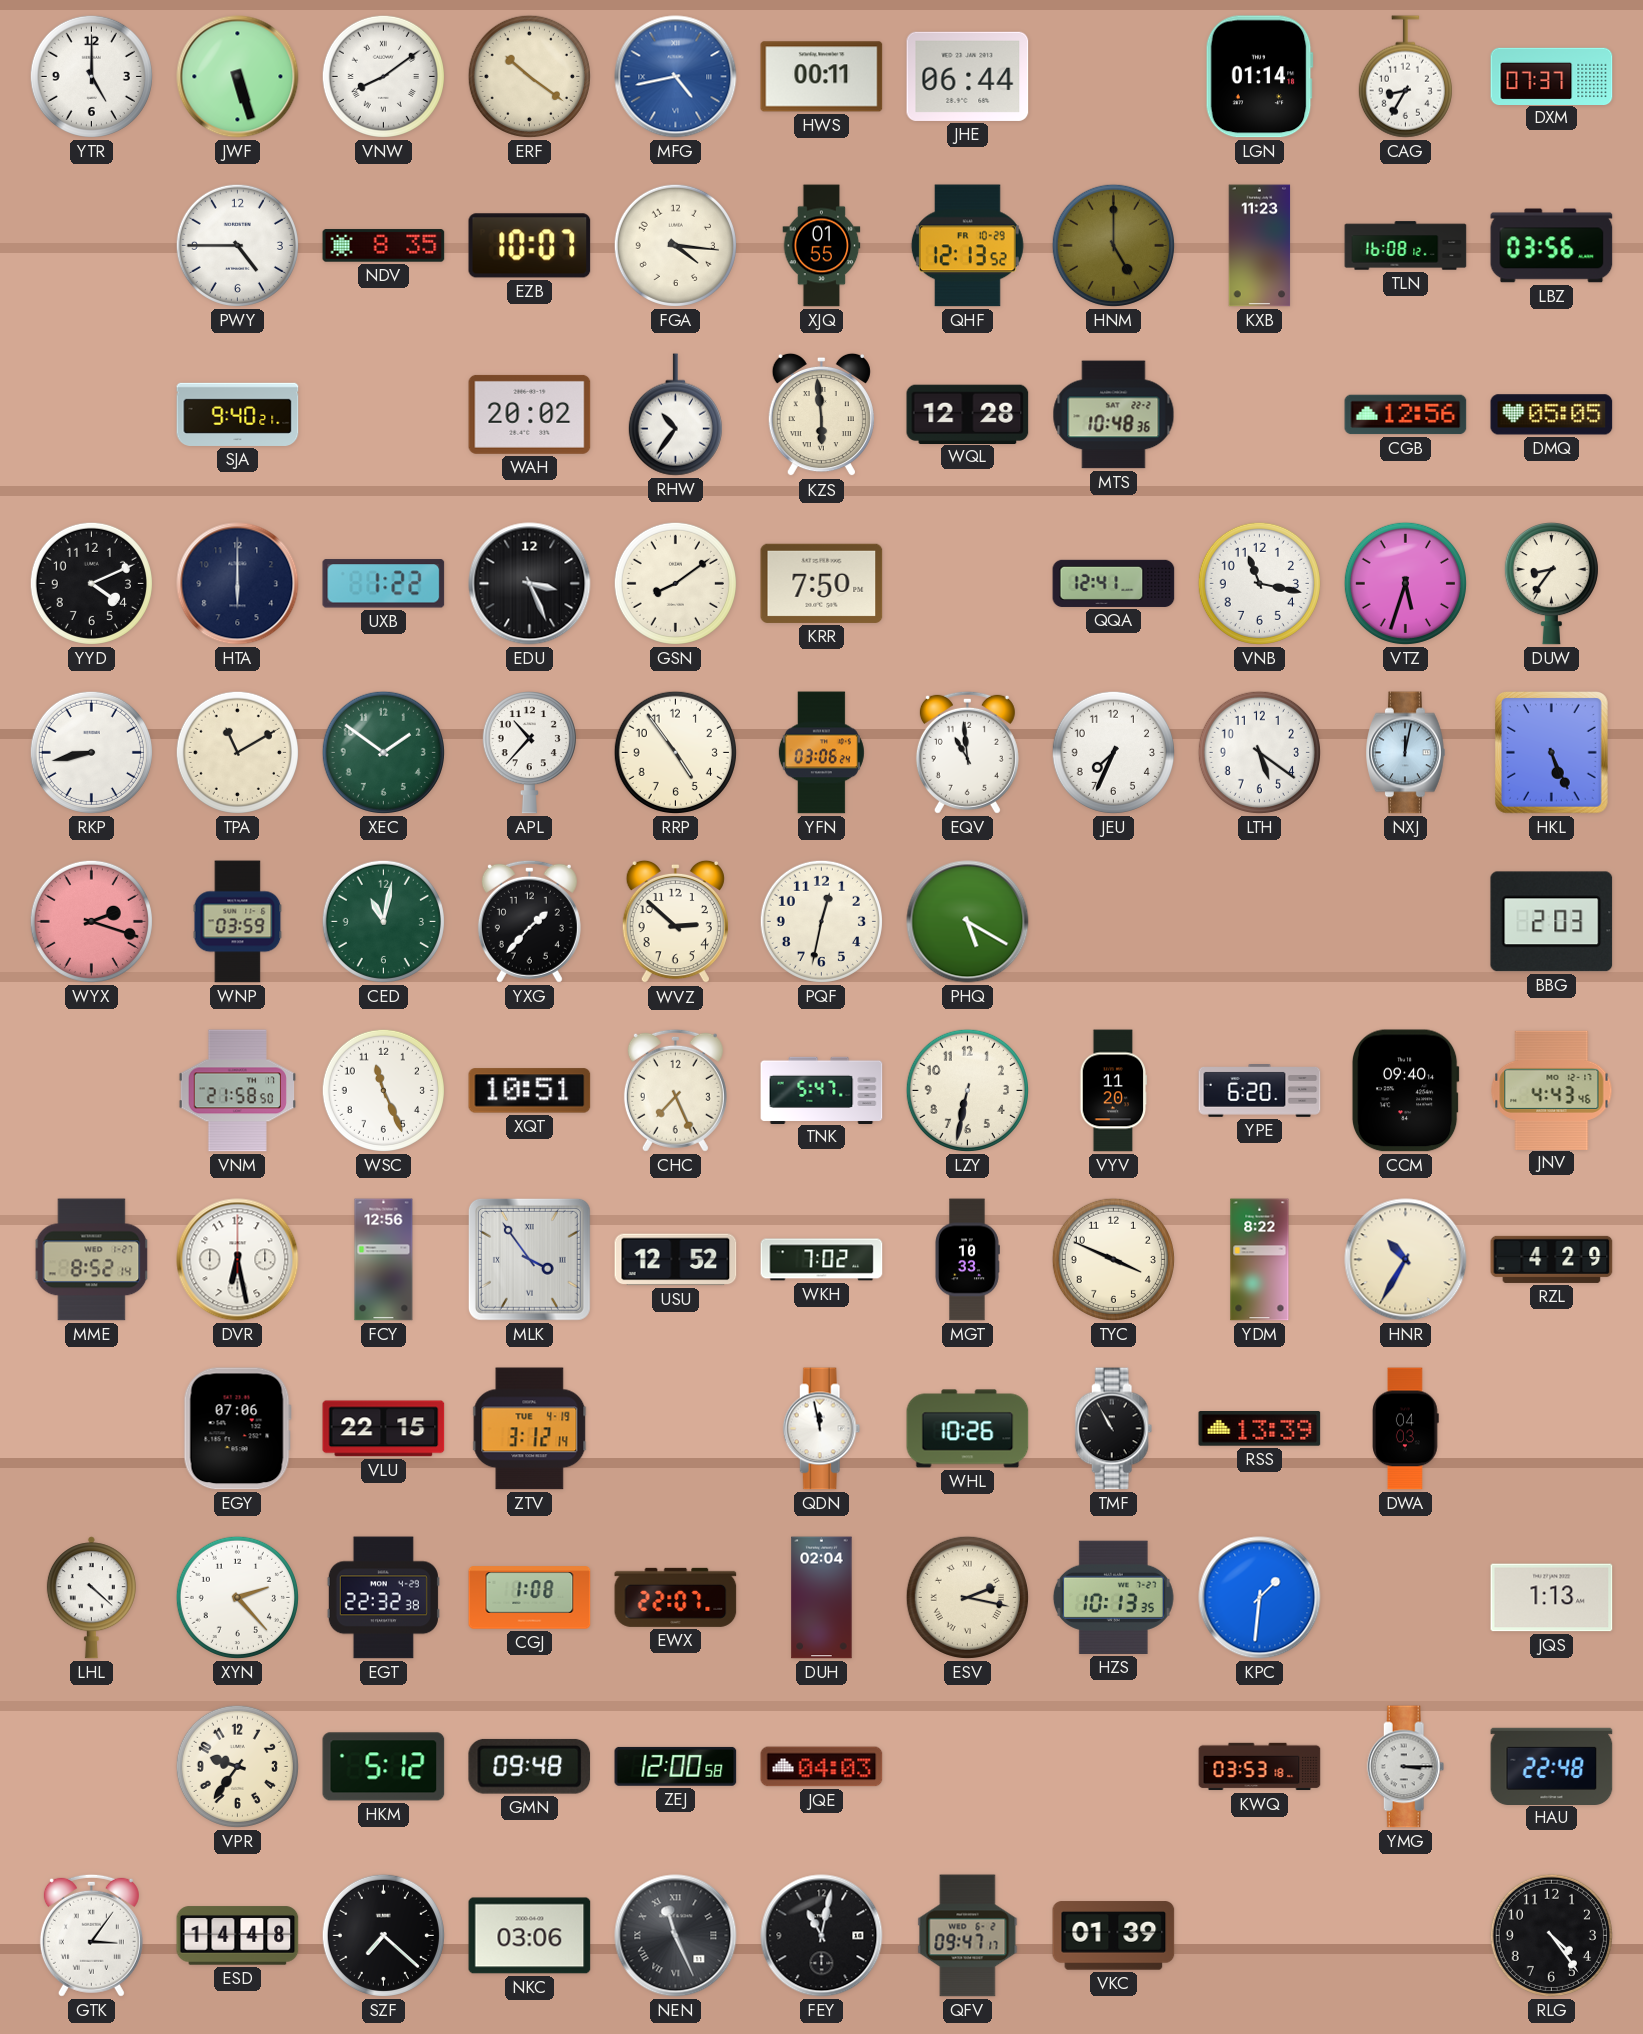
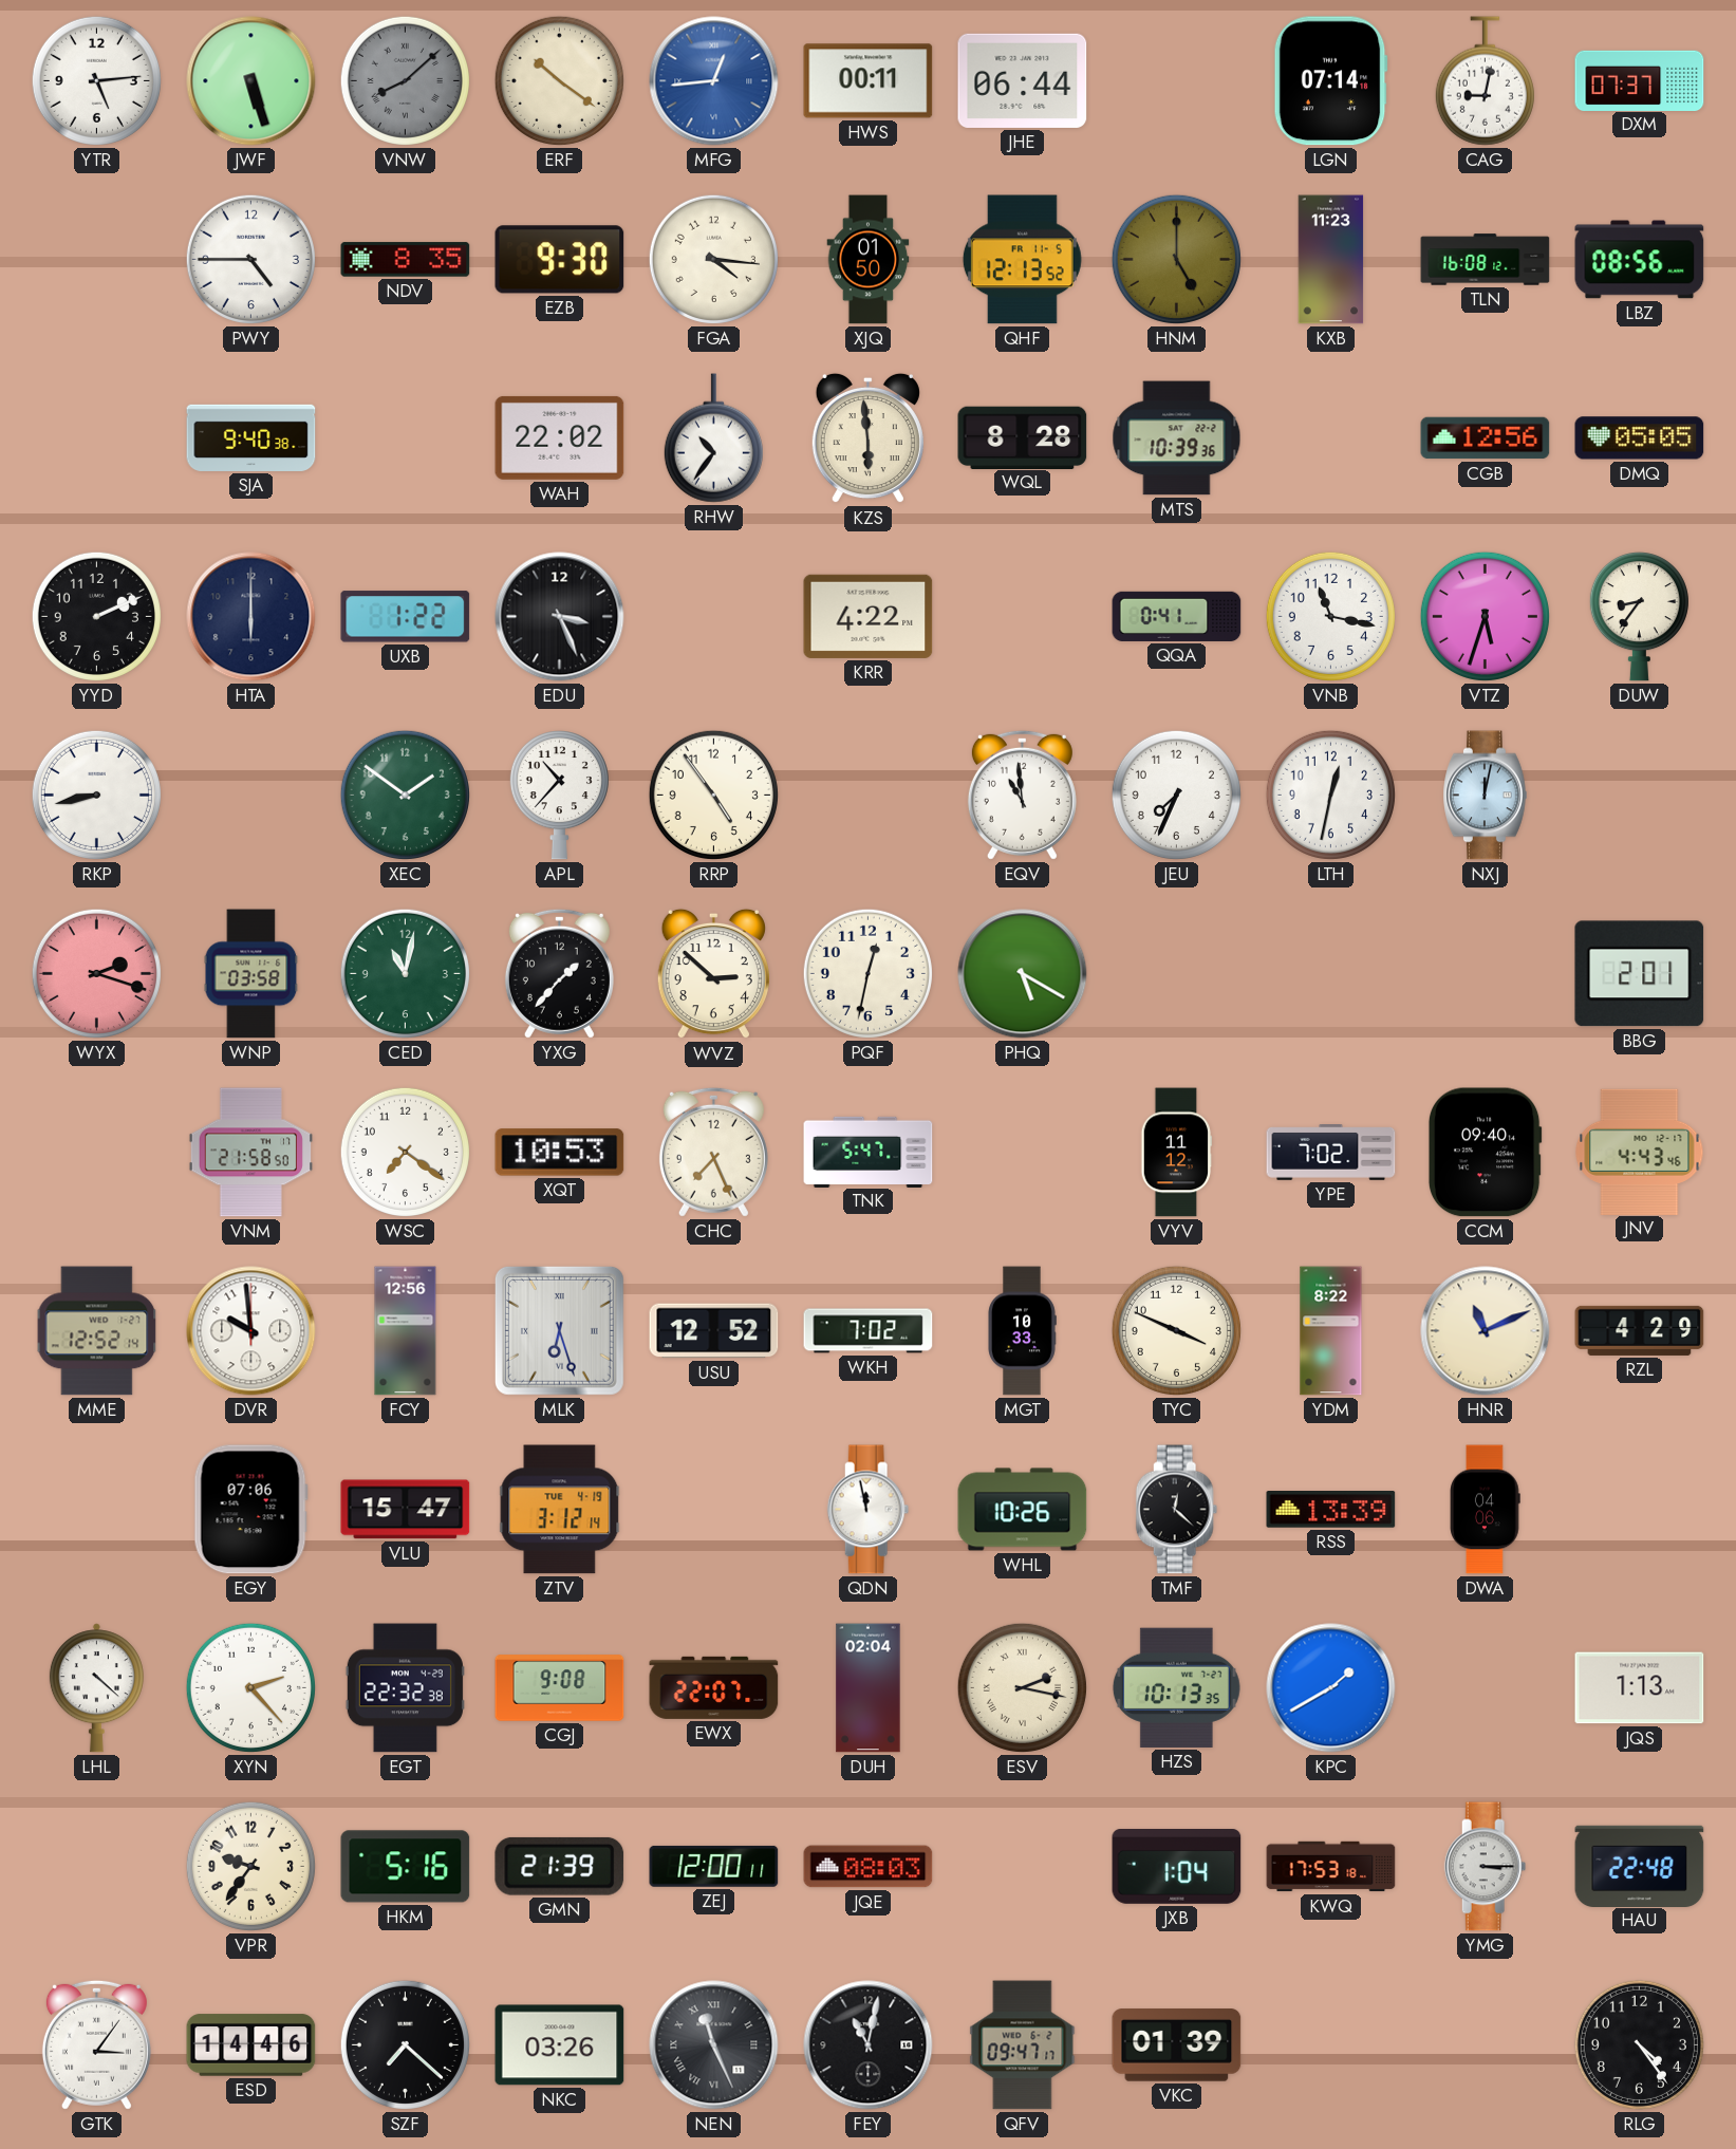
YTR: 5:00 -> 5:14
VNW: 8:09 -> 8:08
VNW dial: white -> grey
MFG: 4:43 -> 12:44
LGN: 01:14 -> 07:14
CAG: 8:35 -> 9:02
EZB: 10:07 -> 9:30
XJQ: 01:55 -> 01:50
QHF date: FR 10-29 -> FR 11-5
LBZ: 03:56 -> 08:56
SJA: 9:40:21 -> 9:40:38
WAH: 20:02 -> 22:02
WQL: 12:28 -> 8:28
MTS: 10:48 -> 10:39
YYD: 4:11 -> 2:11
GSN: 8:09 -> none
KRR: 7:50 -> 4:22
QQA: 12:41 -> 0:41
TPA: 11:10 -> none
YFN: 03:06 -> none
LTH: 5:21 -> 12:32
HKL: 5:26 -> none
WNP: 03:59 -> 03:58
BBG: 2:03 -> 2:01
WSC: 11:26 -> 7:21
XQT: 10:51 -> 10:53
LZY: 6:32 -> none
VYV: 11:20 -> 11:12
YPE: 6:20 -> 7:02
MME: 8:52 -> 12:52
DVR: 6:28 -> 9:59
MLK: 3:54 -> 6:27
HNR: 10:35 -> 11:11
VLU: 22:15 -> 15:47
TMF: 10:55 -> 12:22
DWA: 04:03 -> 04:06
CGJ: 1:08 -> 9:08
KPC: 1:31 -> 1:40
HKM: 5:12 -> 5:16
GMN: 09:48 -> 21:39
ZEJ: 12:00:58 -> 12:00:11
JQE: 04:03 -> 08:03
JXB: none -> 1:04
KWQ: 03:53 -> 17:53
ESD: 14:48 -> 14:46
NKC: 03:06 -> 03:26
